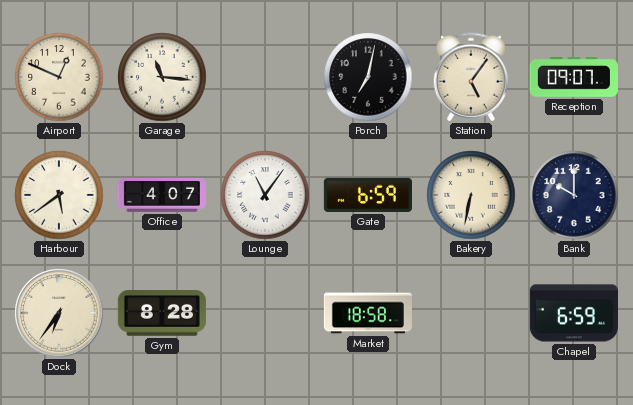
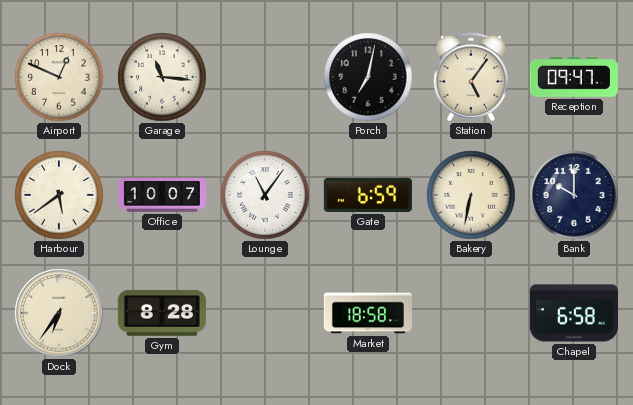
Reception: 09:07 -> 09:47
Office: 4:07 -> 10:07
Chapel: 6:59 -> 6:58
